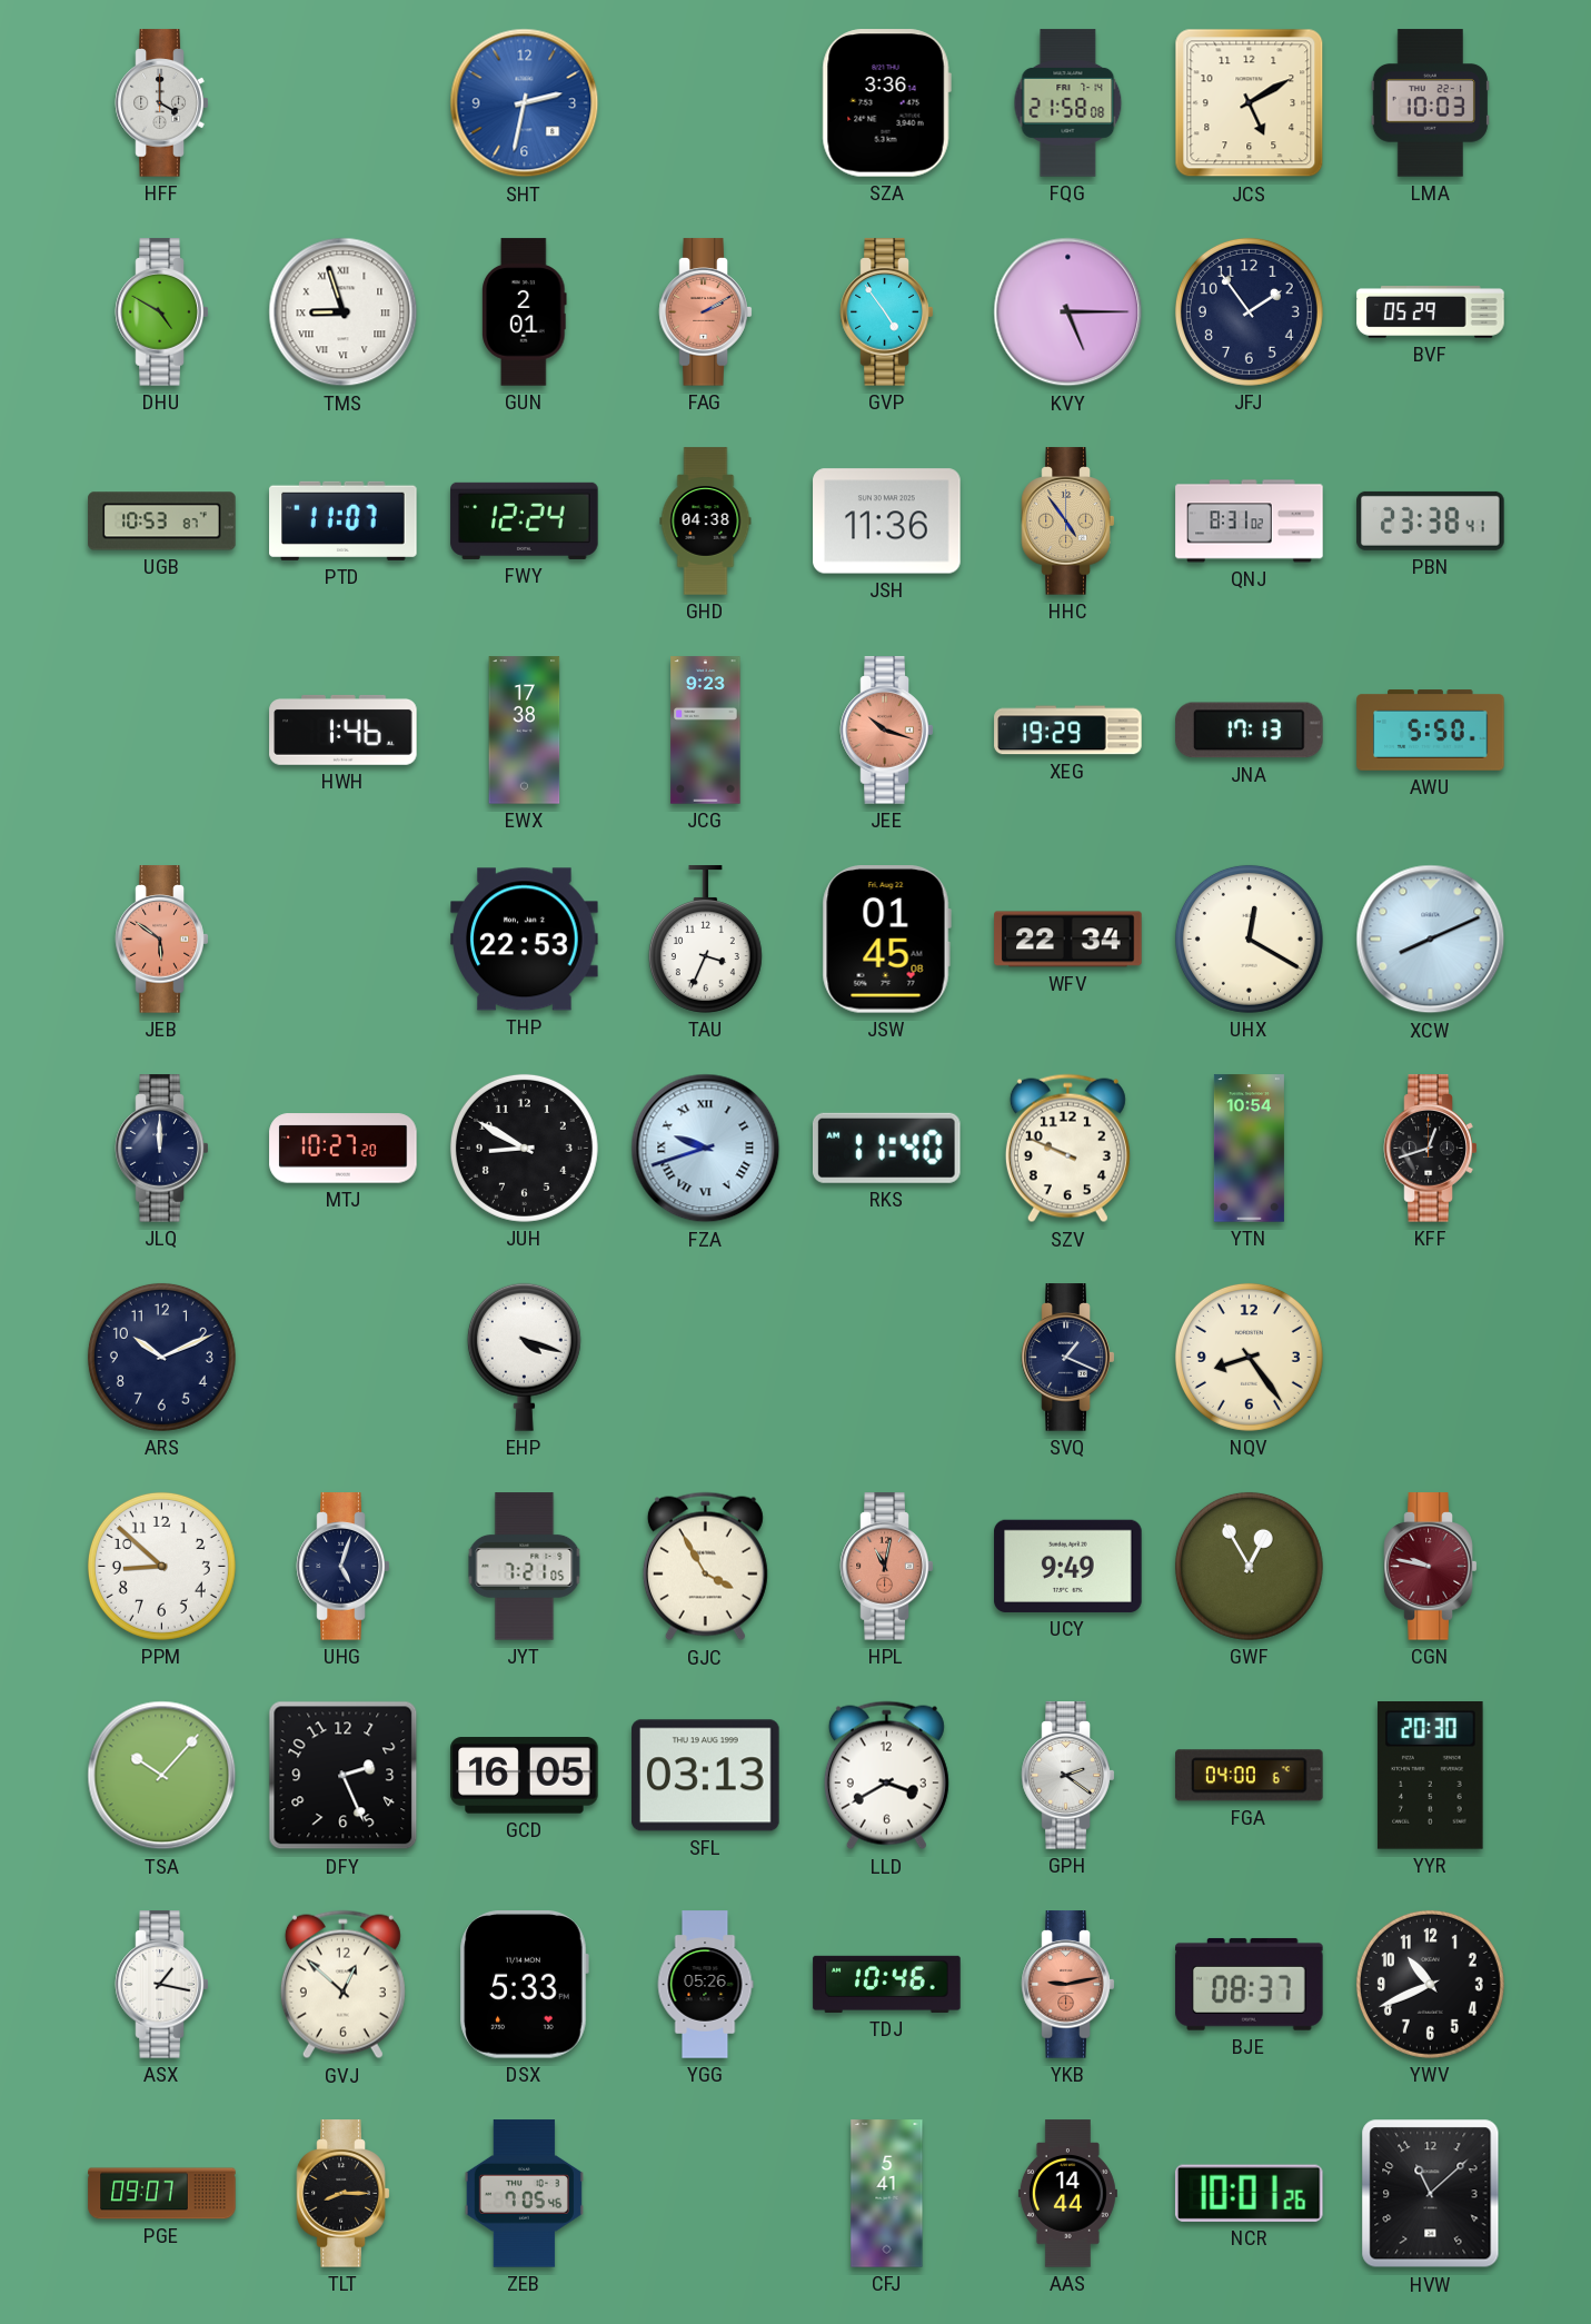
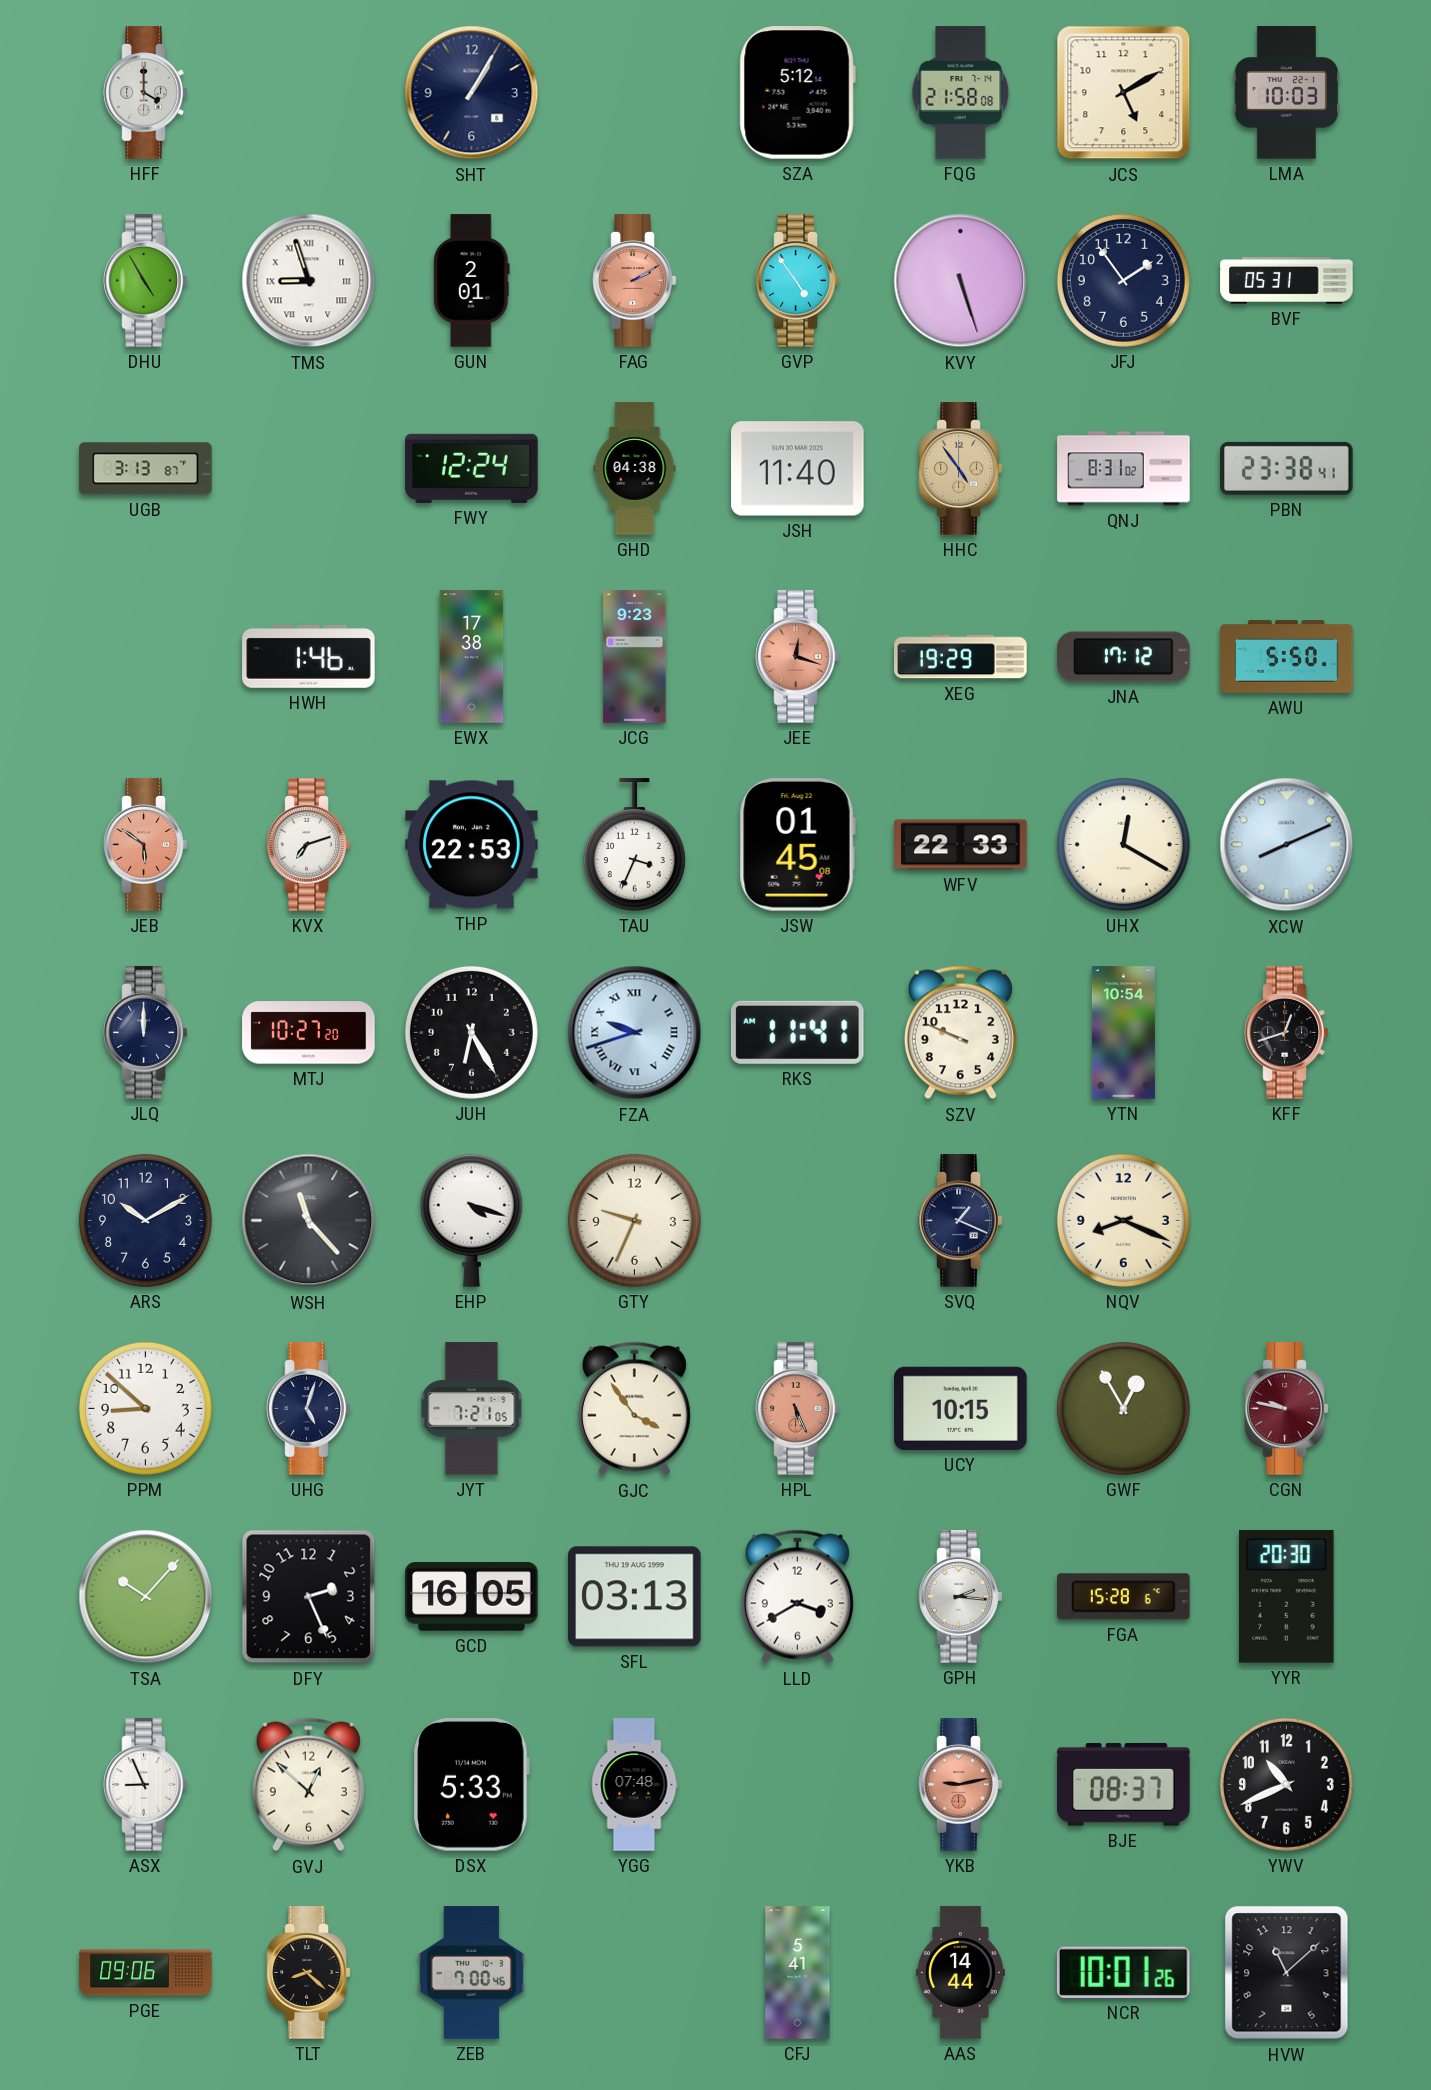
SHT: 2:32 -> 1:05
SHT dial: blue -> navy
SZA: 3:36 -> 5:12
DHU: 4:50 -> 4:55
KVY: 5:15 -> 5:27
BVF: 05:29 -> 05:31
UGB: 10:53 -> 3:13
PTD: 11:07 -> none
JSH: 11:36 -> 11:40
JEE: 10:18 -> 12:18
JNA: 17:13 -> 17:12
KVX: none -> 7:12
WFV: 22:34 -> 22:33
JUH: 8:50 -> 6:25
RKS: 11:40 -> 11:41
ARS: 10:11 -> 10:10
WSH: none -> 11:23
GTY: none -> 9:34
NQV: 8:24 -> 8:19
GJC: 3:55 -> 3:54
HPL: 11:02 -> 5:26
UCY: 9:49 -> 10:15
GPH: 2:21 -> 2:16
FGA: 04:00 -> 15:28
ASX: 1:17 -> 8:56
YGG: 05:26 -> 07:48
TDJ: 10:46 -> none
PGE: 09:07 -> 09:06
TLT: 8:15 -> 8:22
ZEB: 7:05 -> 7:00
